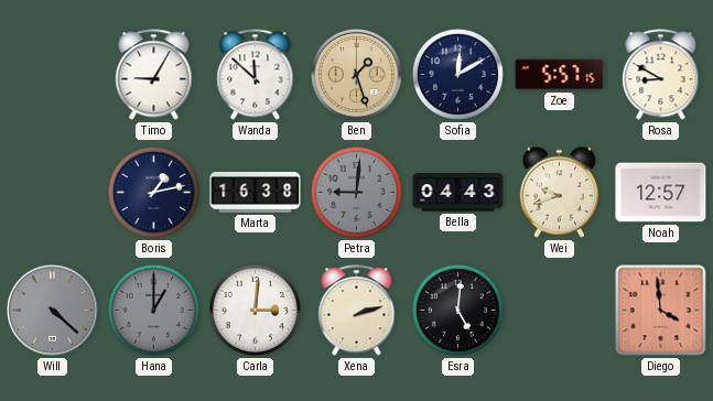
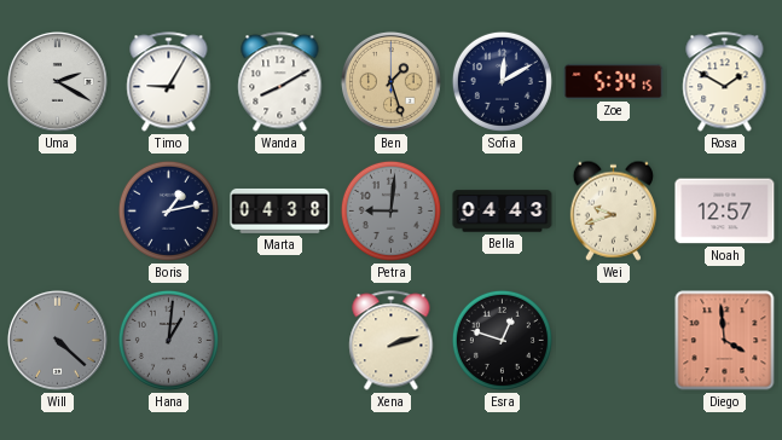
Uma: none -> 2:20
Wanda: 11:52 -> 8:10
Zoe: 5:57 -> 5:34
Rosa: 8:50 -> 1:50
Marta: 16:38 -> 04:38
Hana: 1:00 -> 1:01
Carla: 3:01 -> none
Esra: 5:01 -> 12:48
